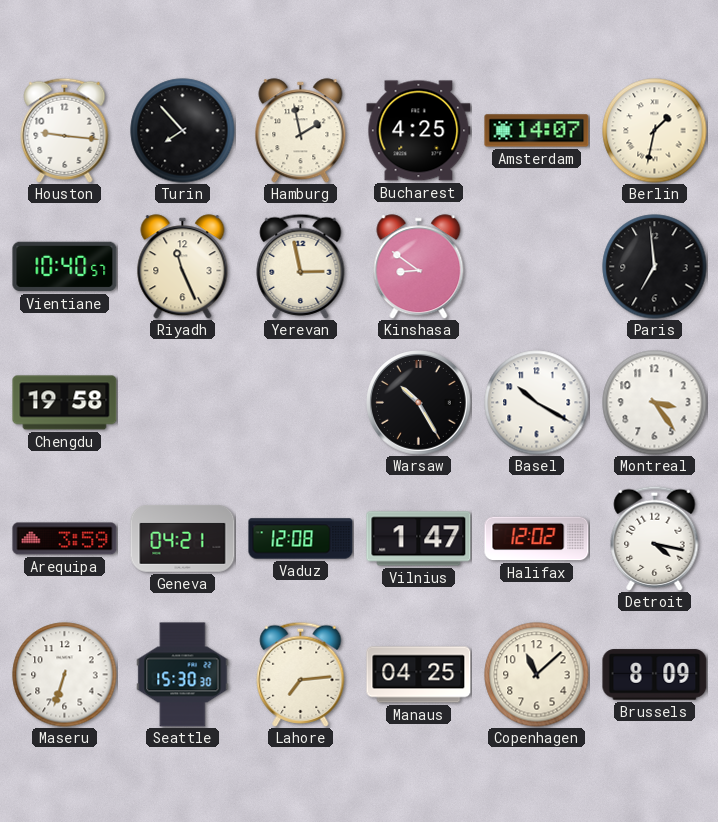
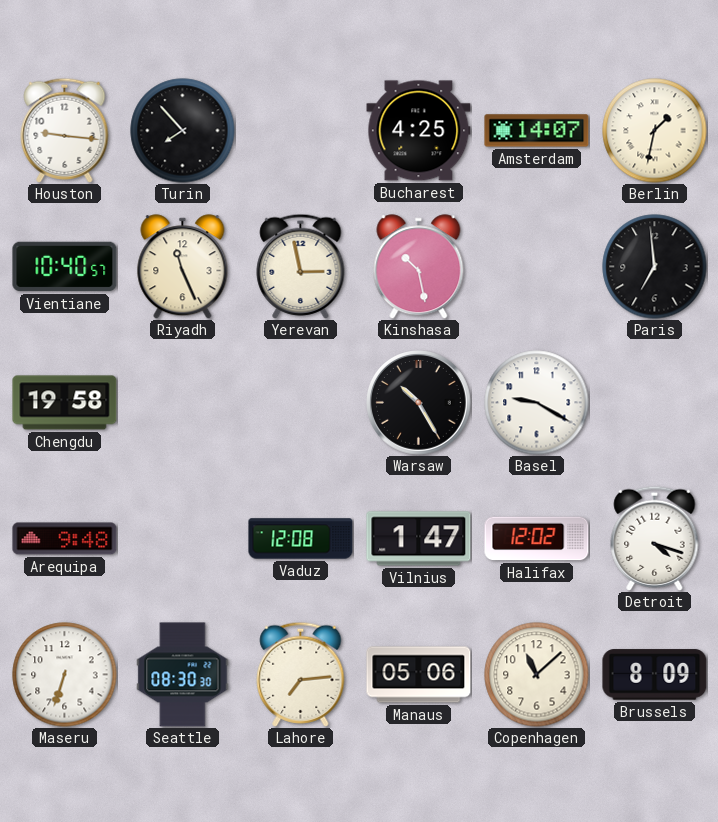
Hamburg: 1:58 -> none
Kinshasa: 8:51 -> 10:28
Basel: 10:20 -> 9:20
Montreal: 3:24 -> none
Arequipa: 3:59 -> 9:48
Geneva: 04:21 -> none
Detroit: 4:17 -> 4:18
Seattle: 15:30 -> 08:30
Manaus: 04:25 -> 05:06
